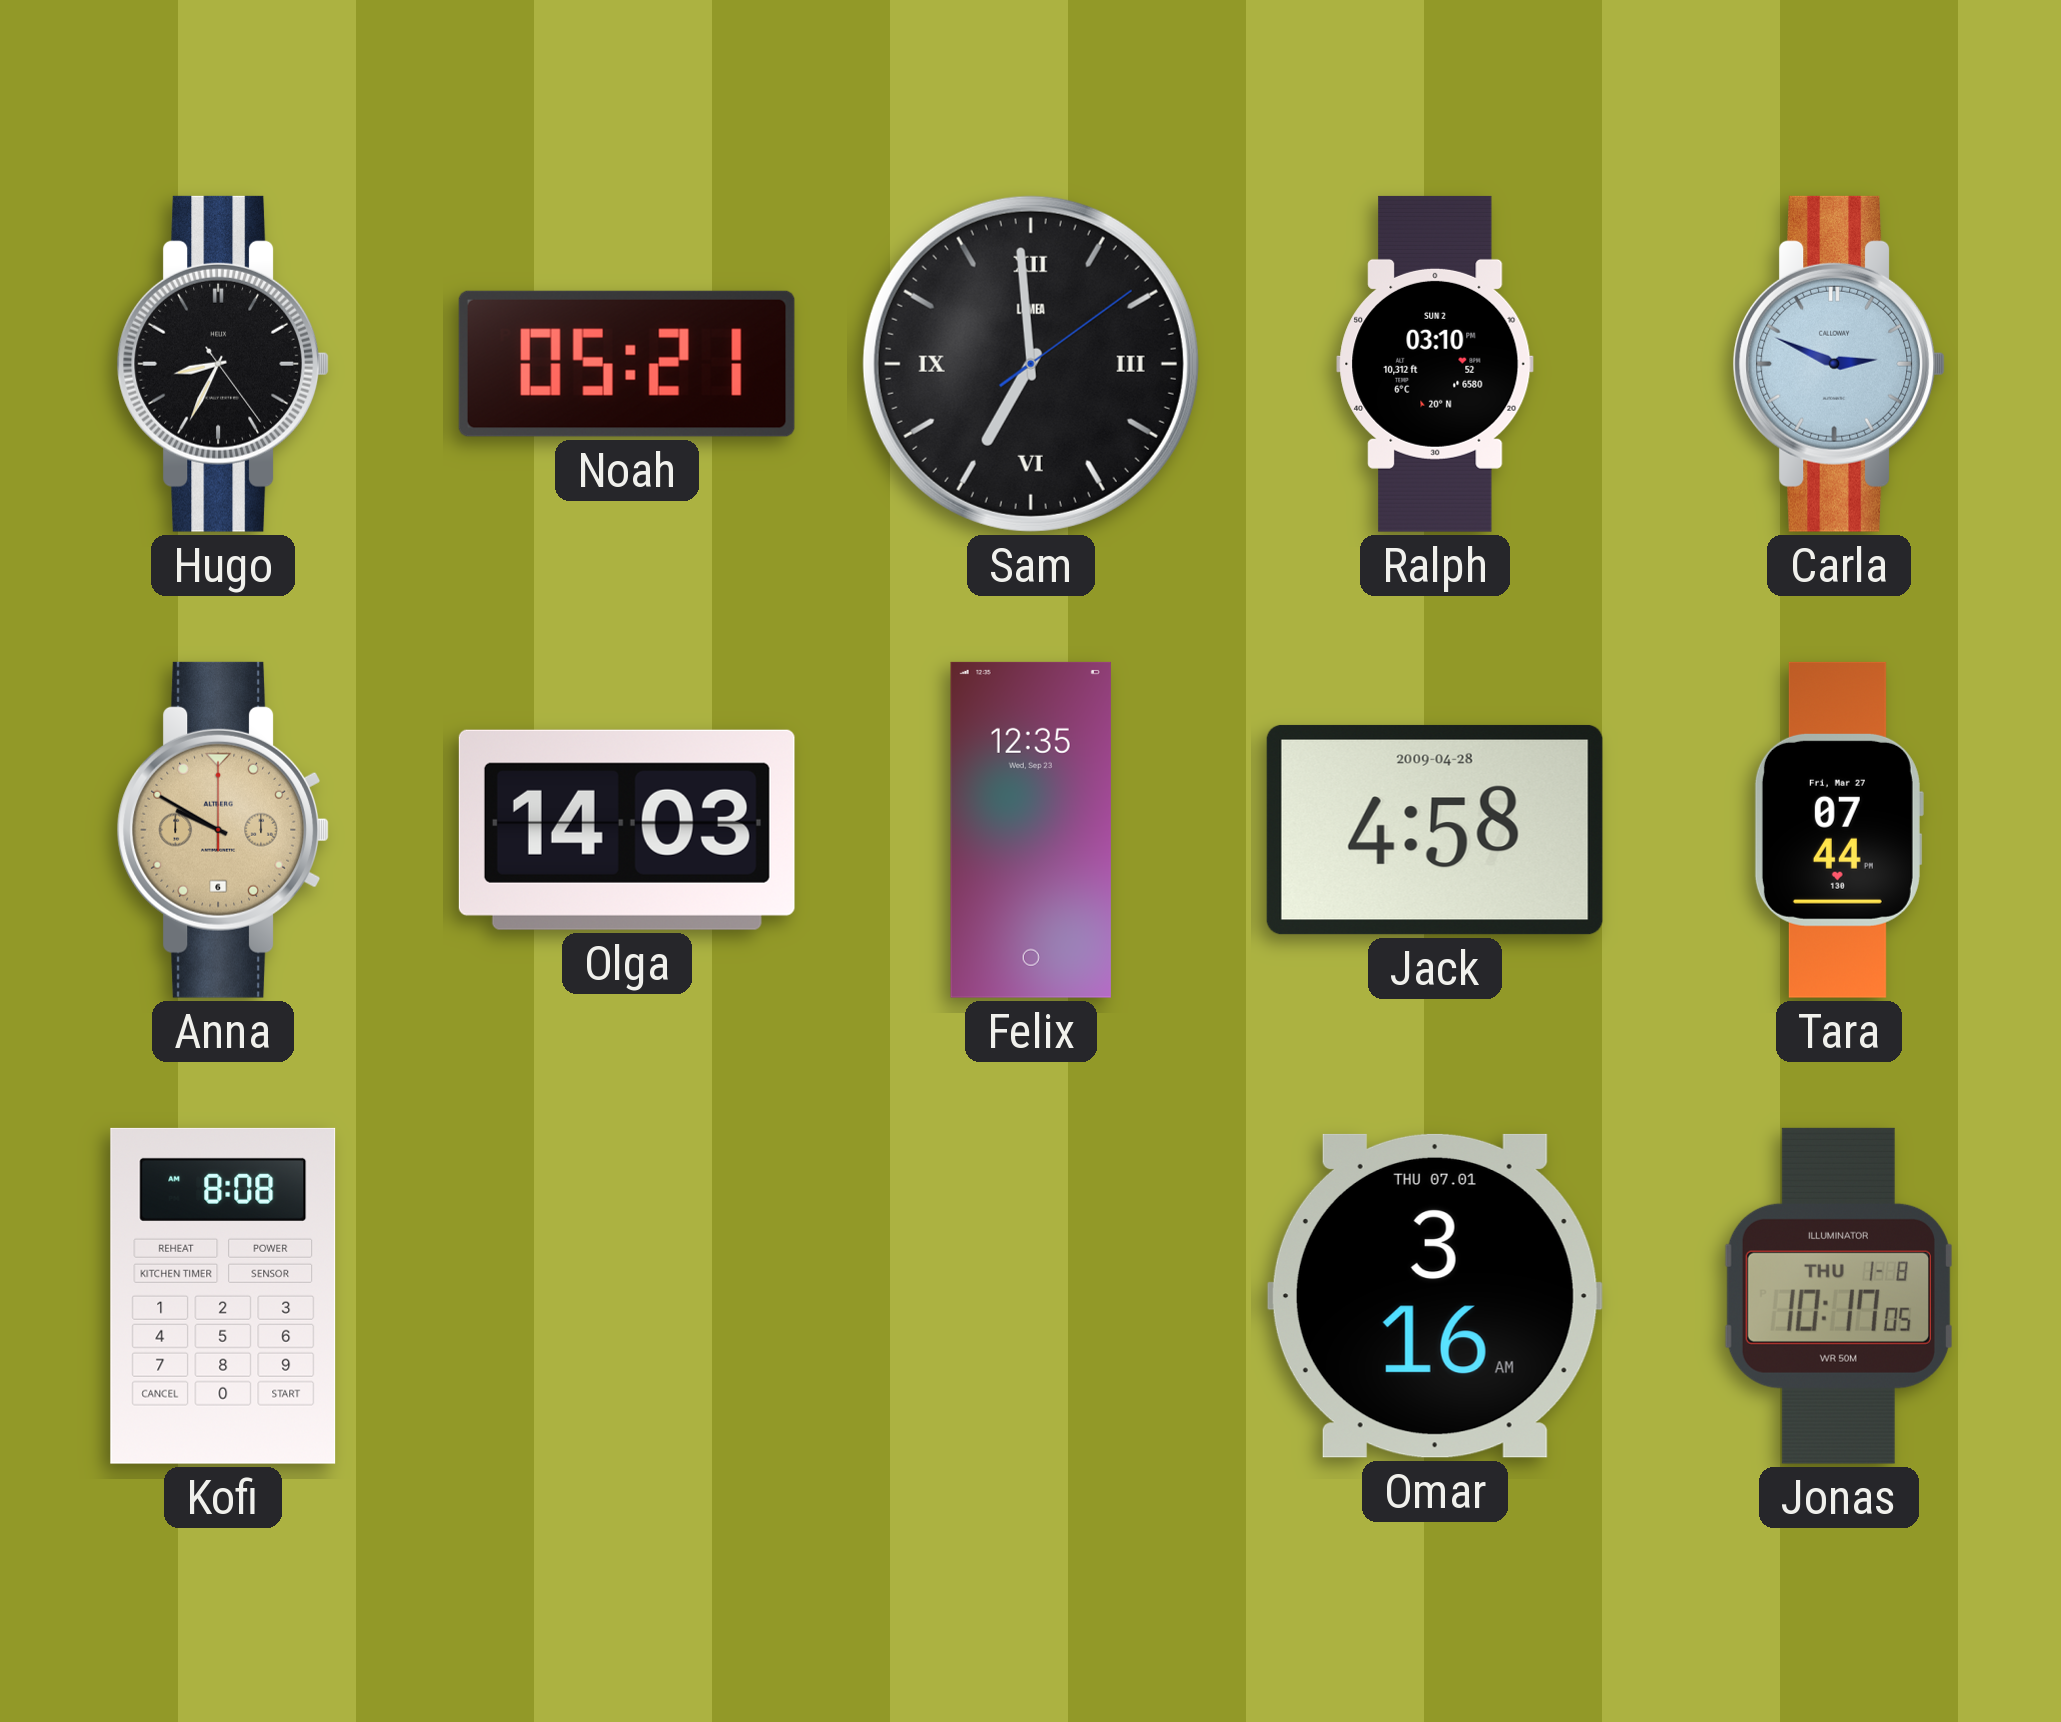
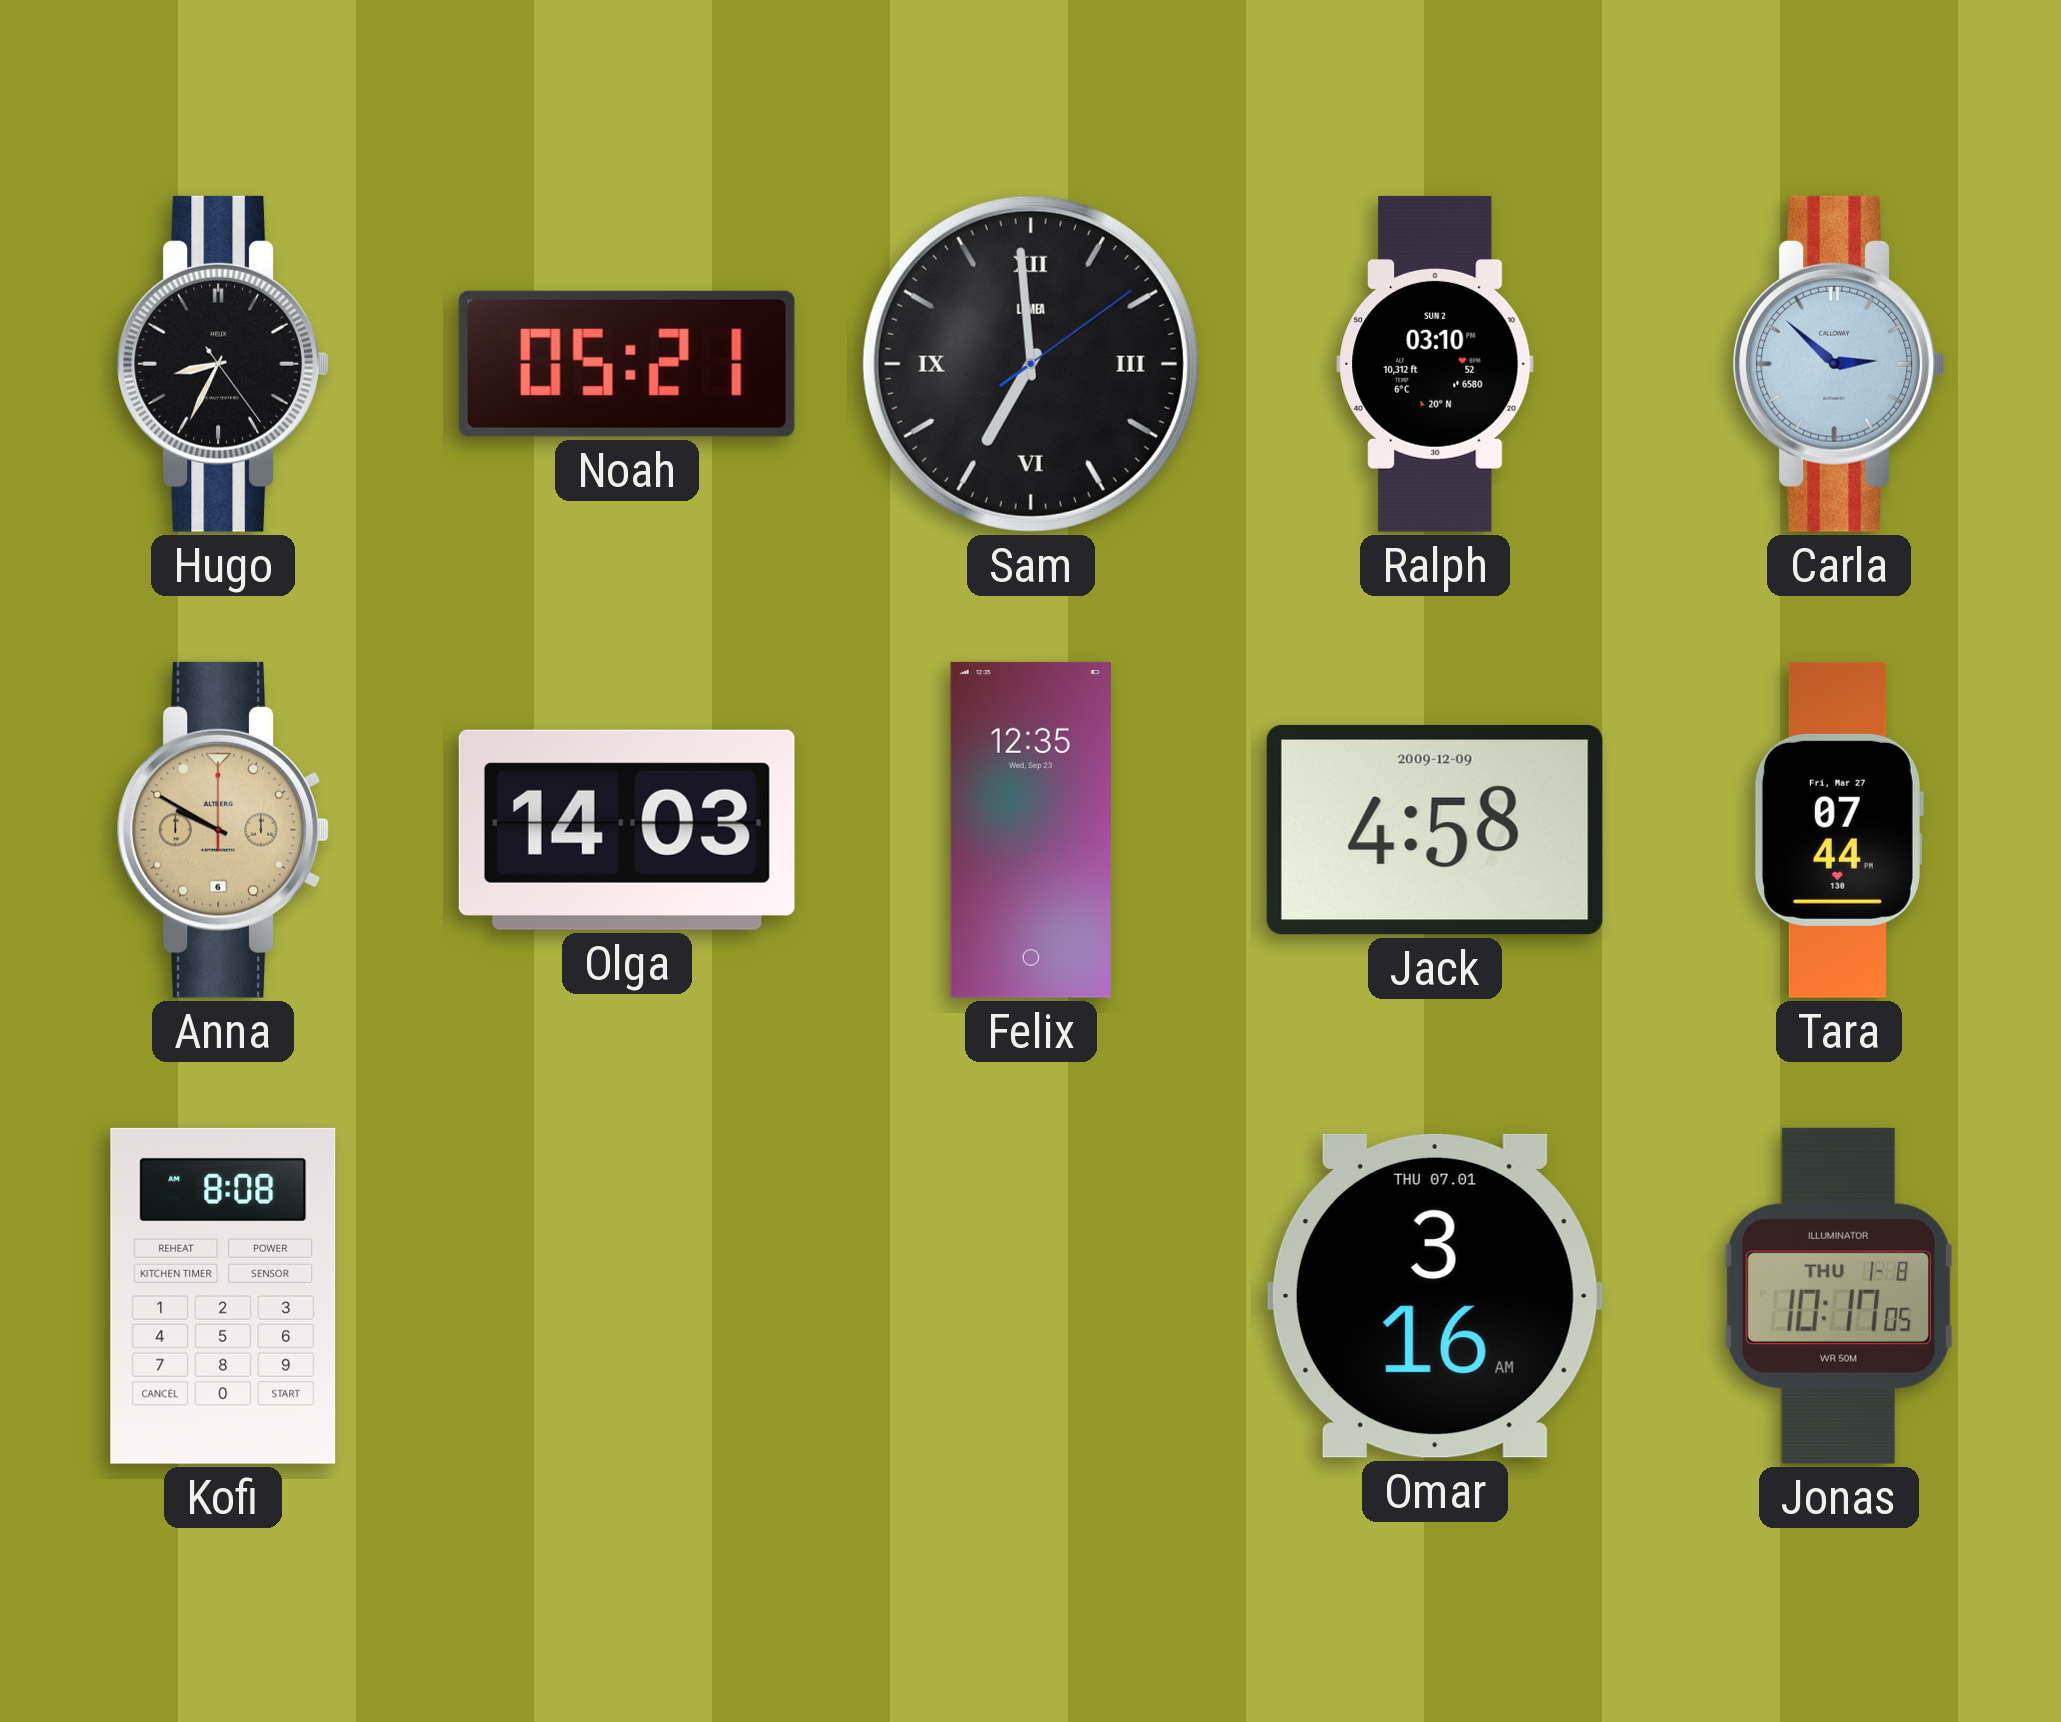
Carla: 2:49 -> 2:52
Jack date: 2009-04-28 -> 2009-12-09
